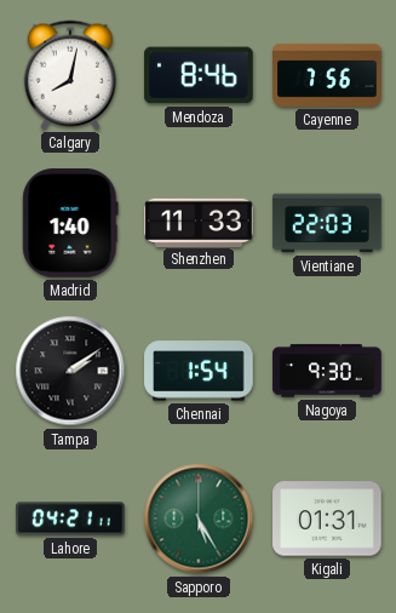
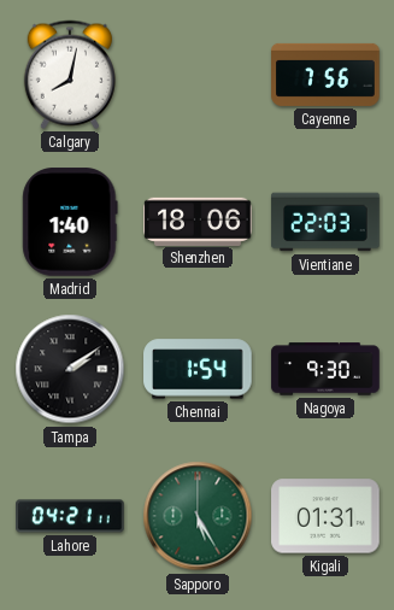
Mendoza: 8:46 -> none
Shenzhen: 11:33 -> 18:06
